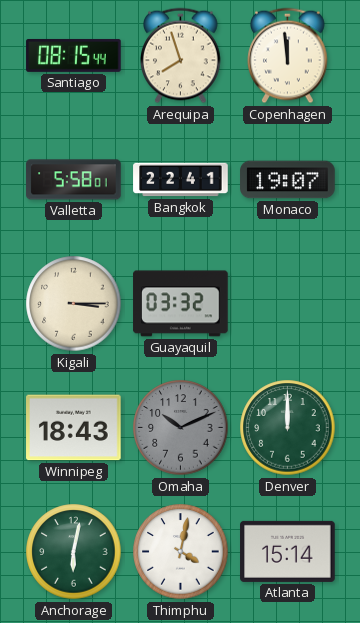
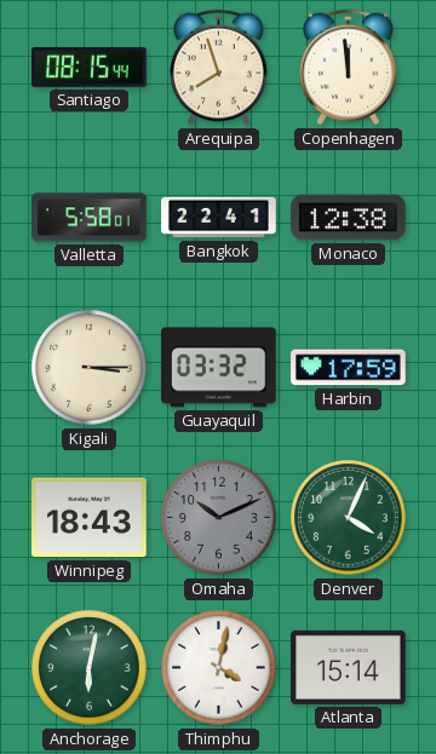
Monaco: 19:07 -> 12:38
Harbin: none -> 17:59
Denver: 12:00 -> 4:04
